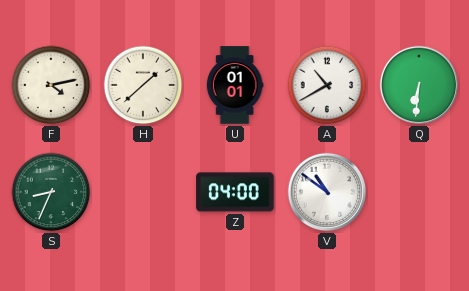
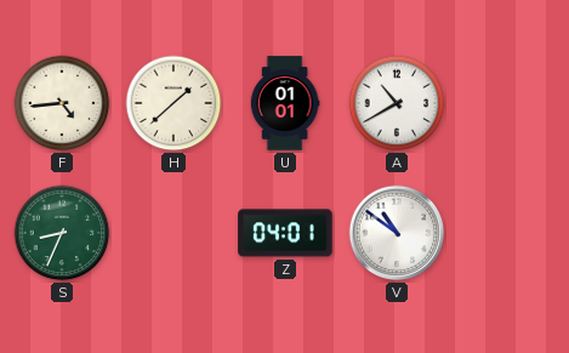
F: 4:13 -> 4:44
Q: 6:31 -> none
Z: 04:00 -> 04:01
